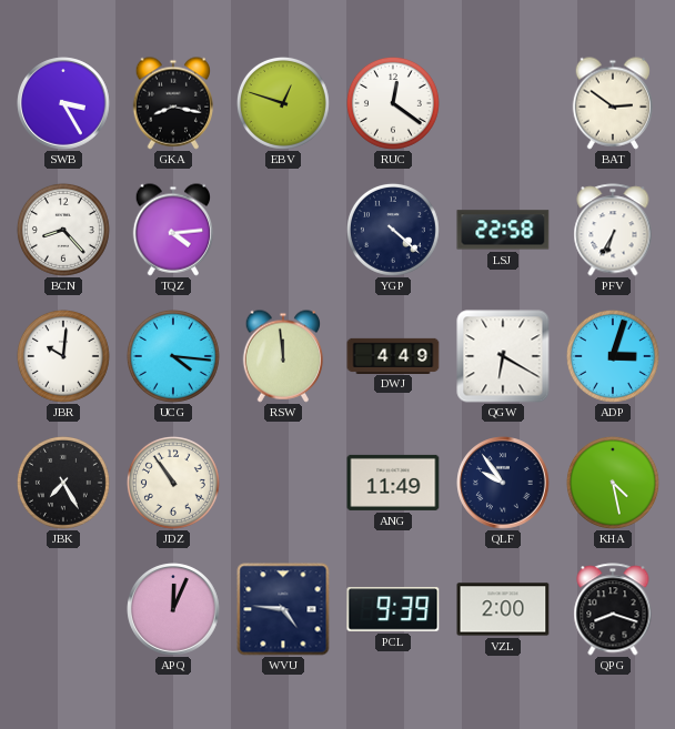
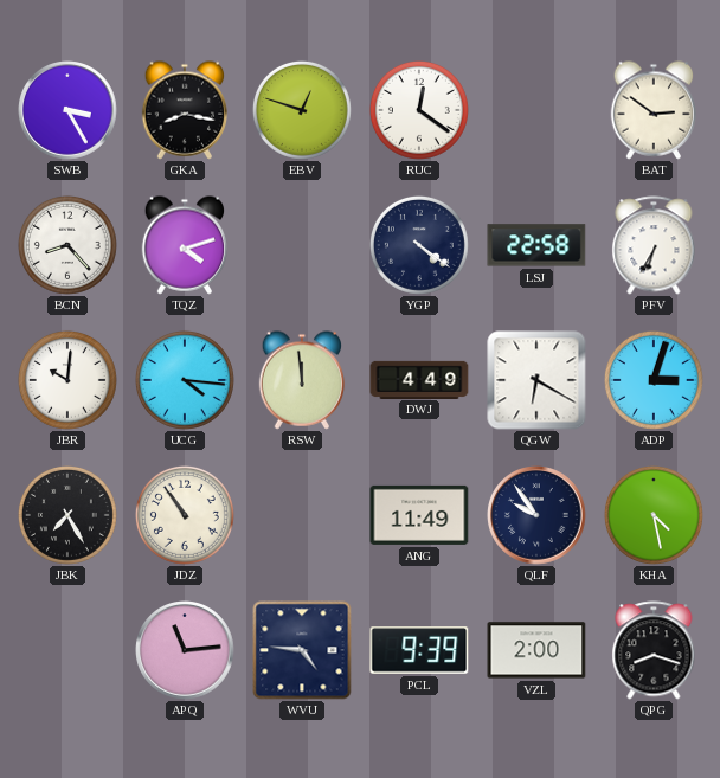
TQZ: 4:14 -> 4:12
YGP: 4:22 -> 4:21
APQ: 12:04 -> 11:14
